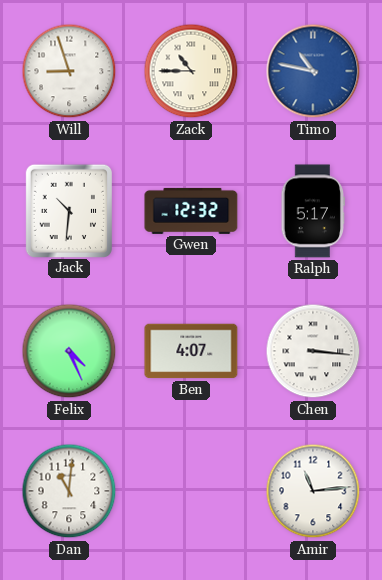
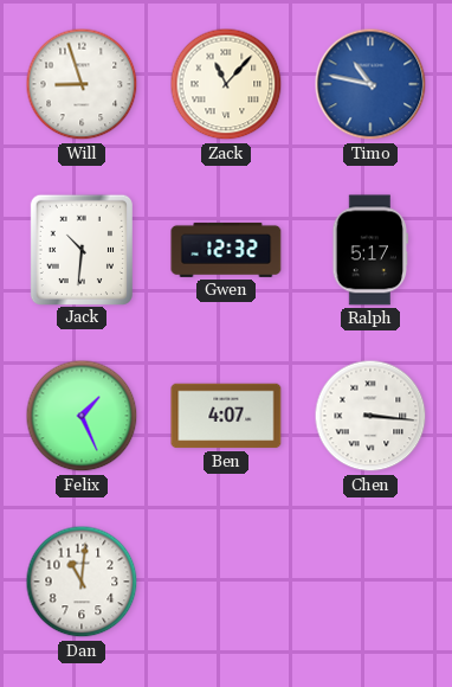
Zack: 10:45 -> 11:07
Felix: 4:26 -> 1:26
Amir: 11:14 -> none
